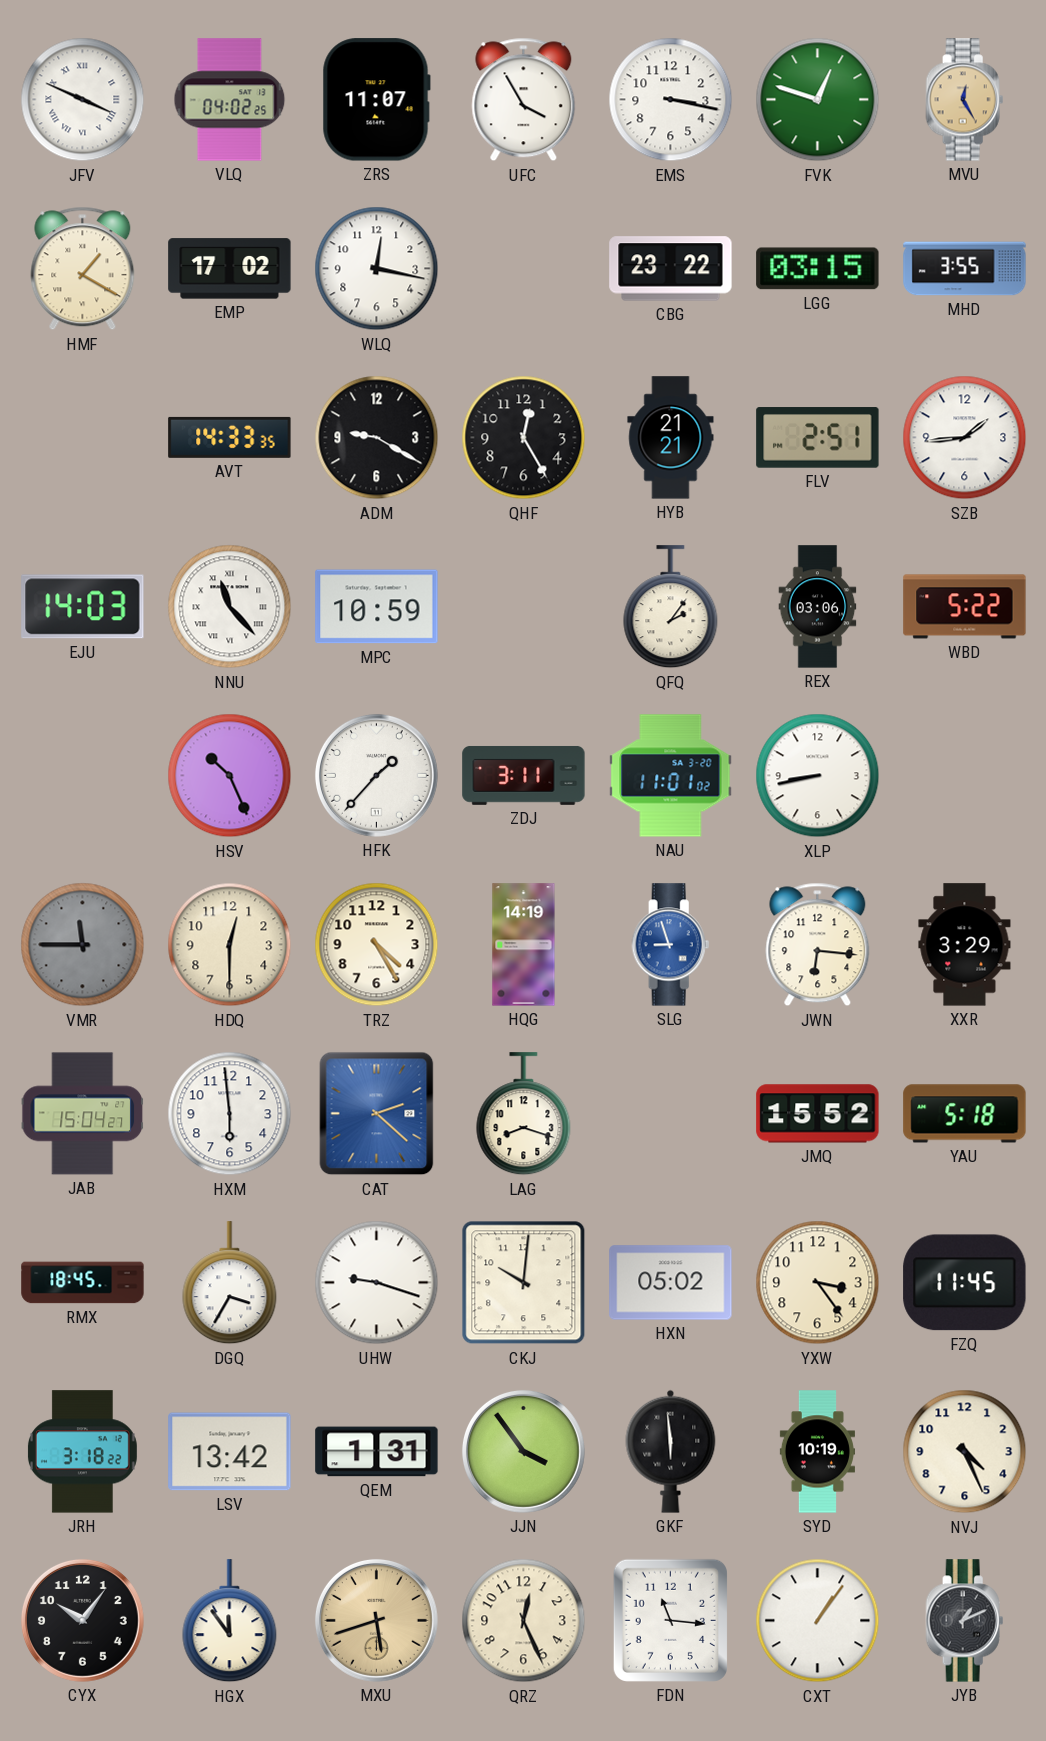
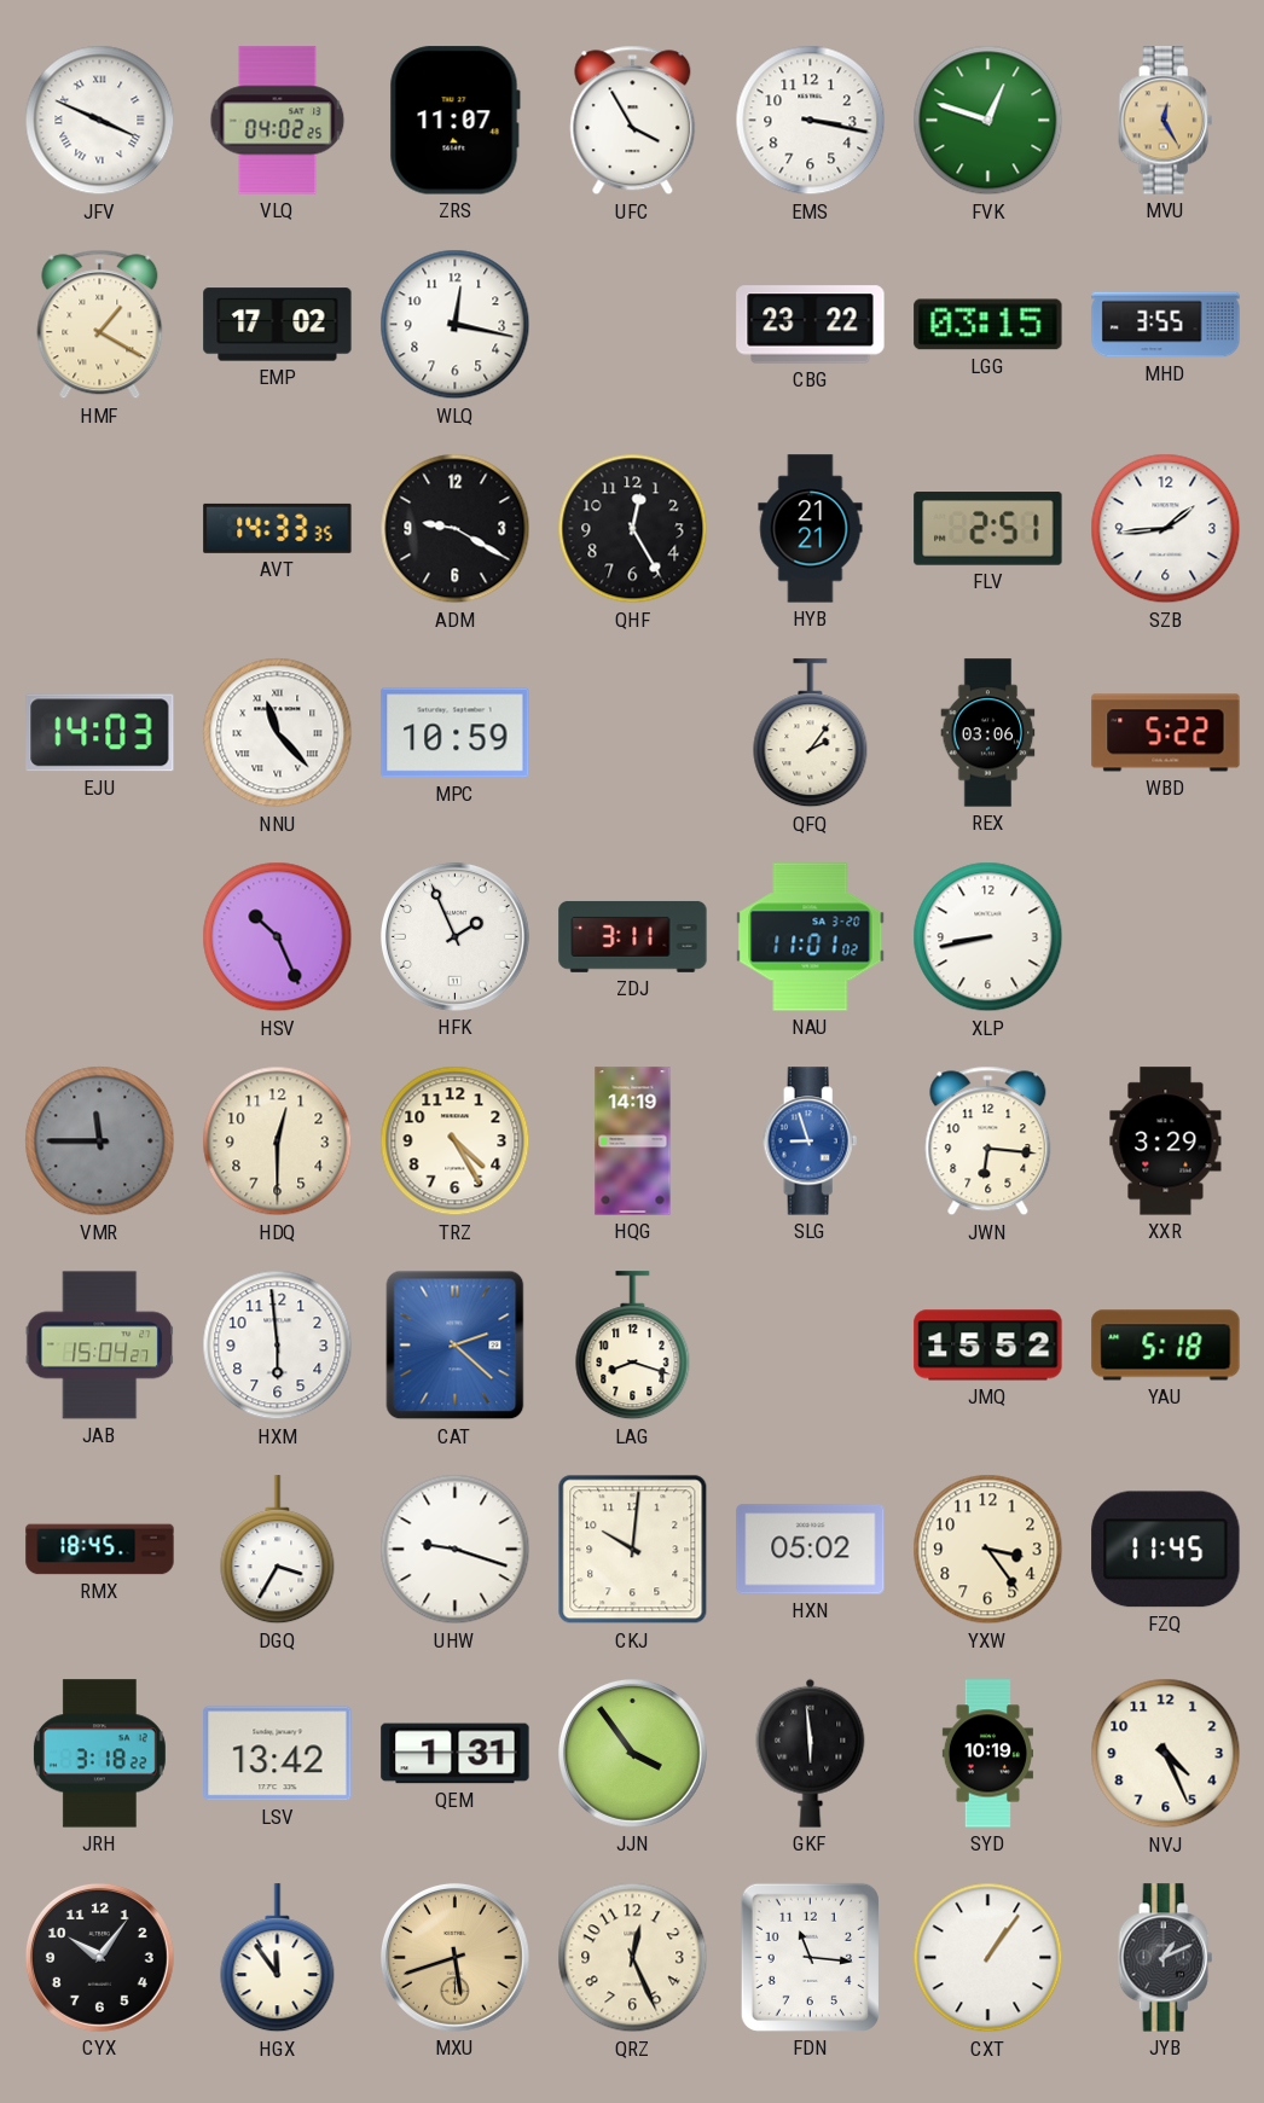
HFK: 1:37 -> 1:56
